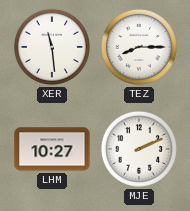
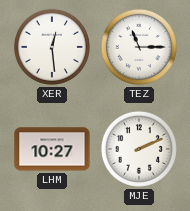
XER: 11:29 -> 12:29
TEZ: 8:15 -> 11:15
